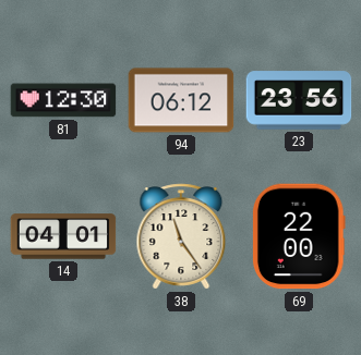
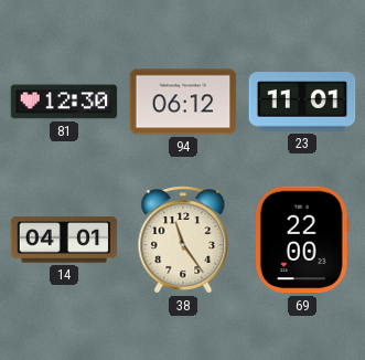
23: 23:56 -> 11:01
